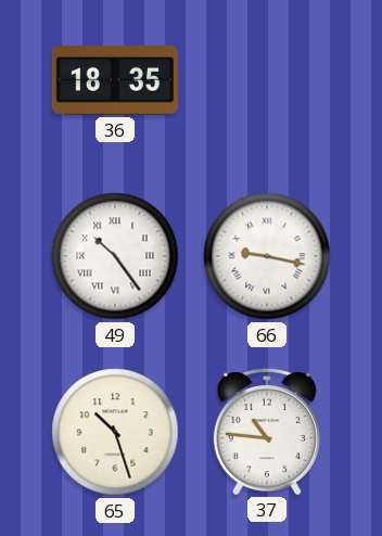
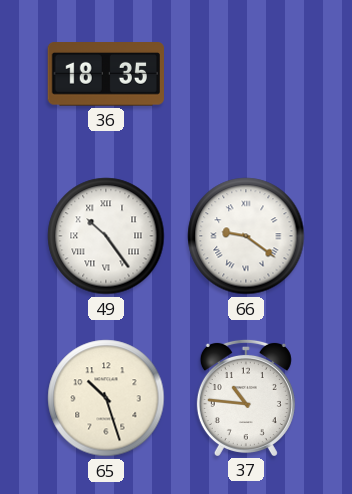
66: 9:17 -> 9:21
